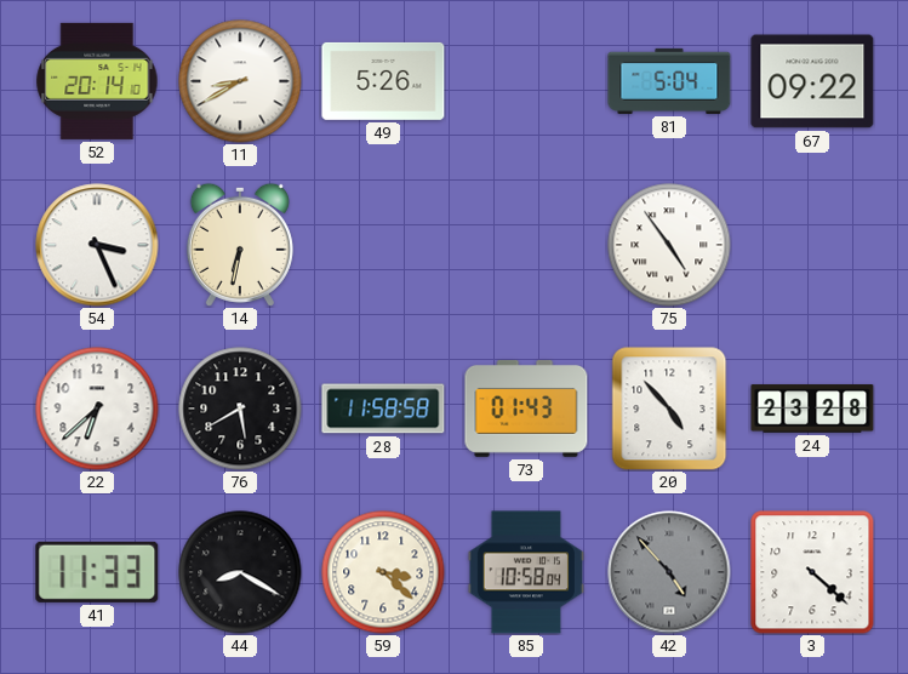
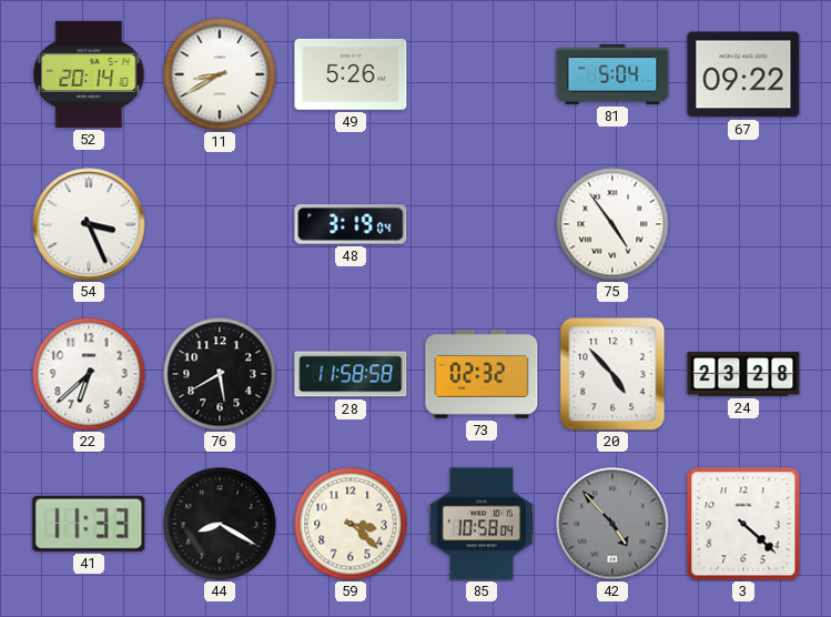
14: 6:32 -> none
48: none -> 3:19
73: 01:43 -> 02:32
